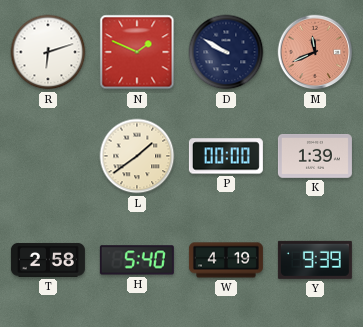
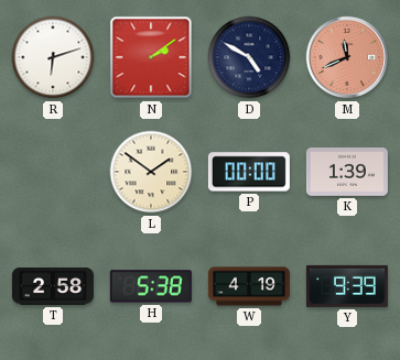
N: 1:49 -> 2:09
D: 9:50 -> 4:50
L: 1:39 -> 1:51
H: 5:40 -> 5:38
